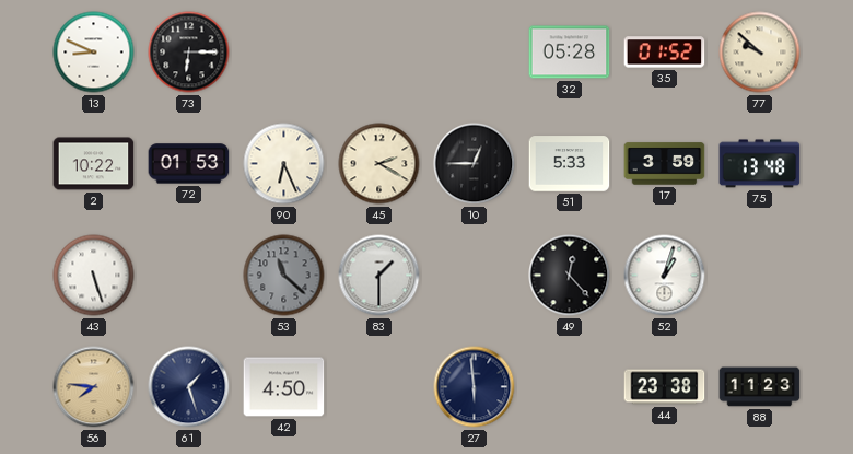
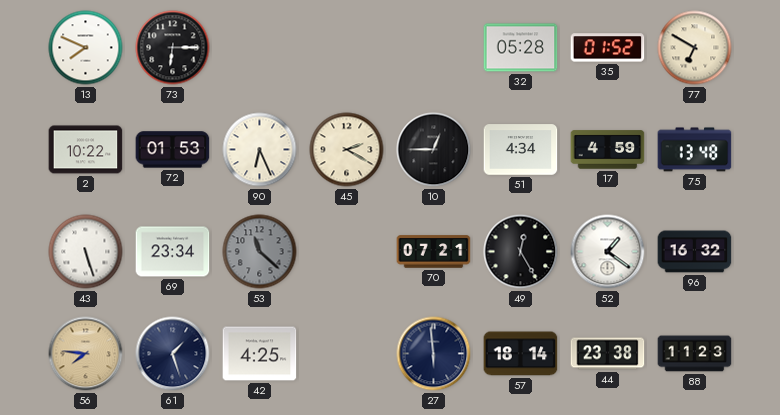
13: 8:49 -> 7:49
77: 9:52 -> 6:50
51: 5:33 -> 4:34
17: 3:59 -> 4:59
69: none -> 23:34
83: 1:30 -> none
70: none -> 07:21
49: 12:23 -> 12:25
52: 1:03 -> 1:21
96: none -> 16:32
42: 4:50 -> 4:25
57: none -> 18:14
